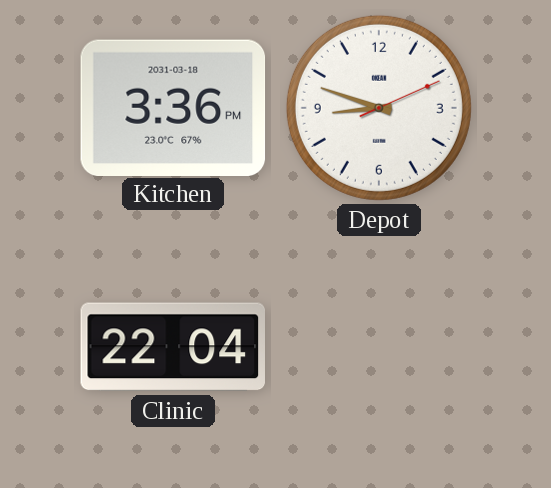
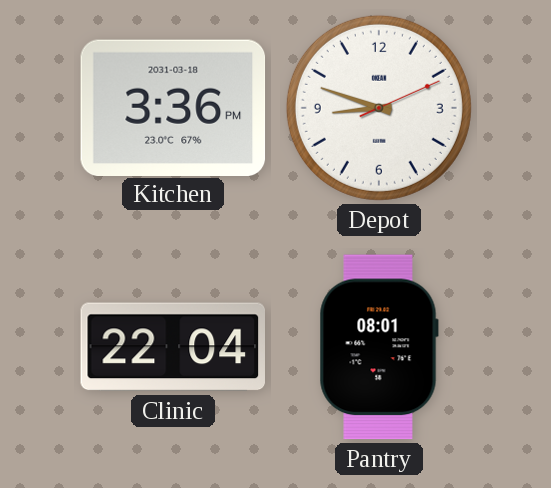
Pantry: none -> 08:01
